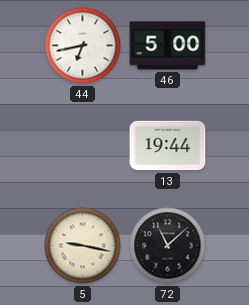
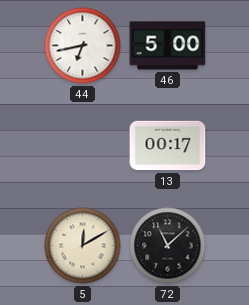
13: 19:44 -> 00:17
5: 9:17 -> 12:10
